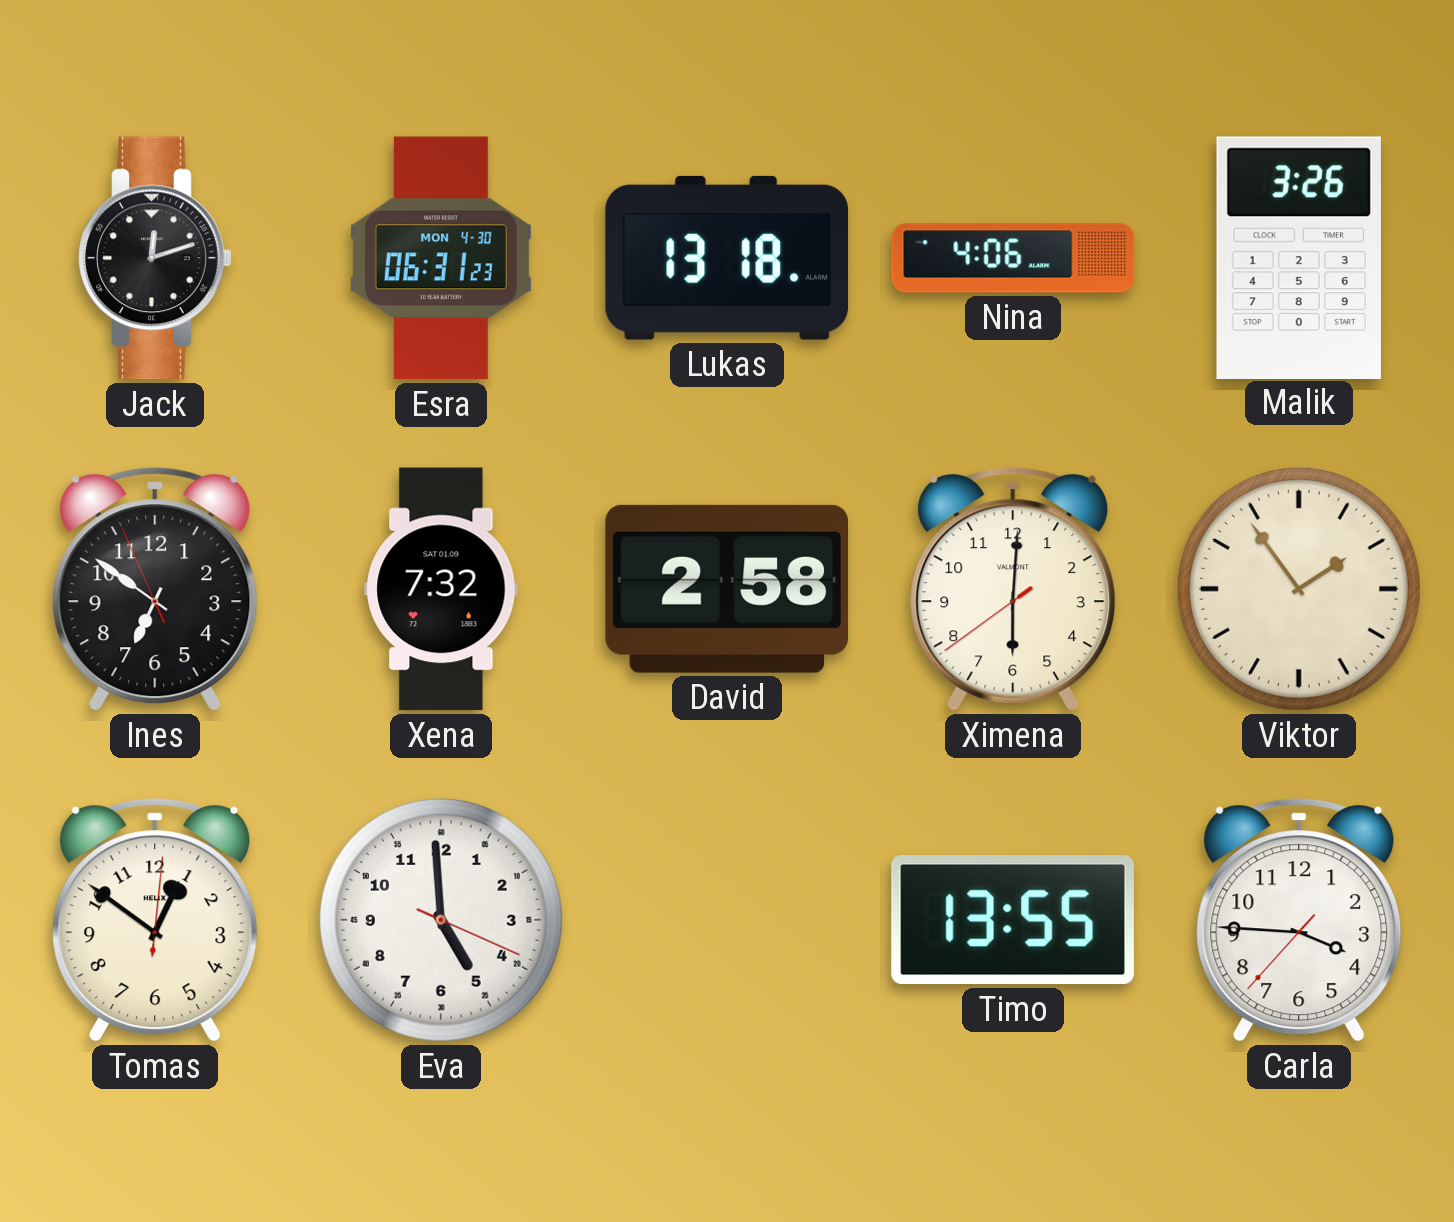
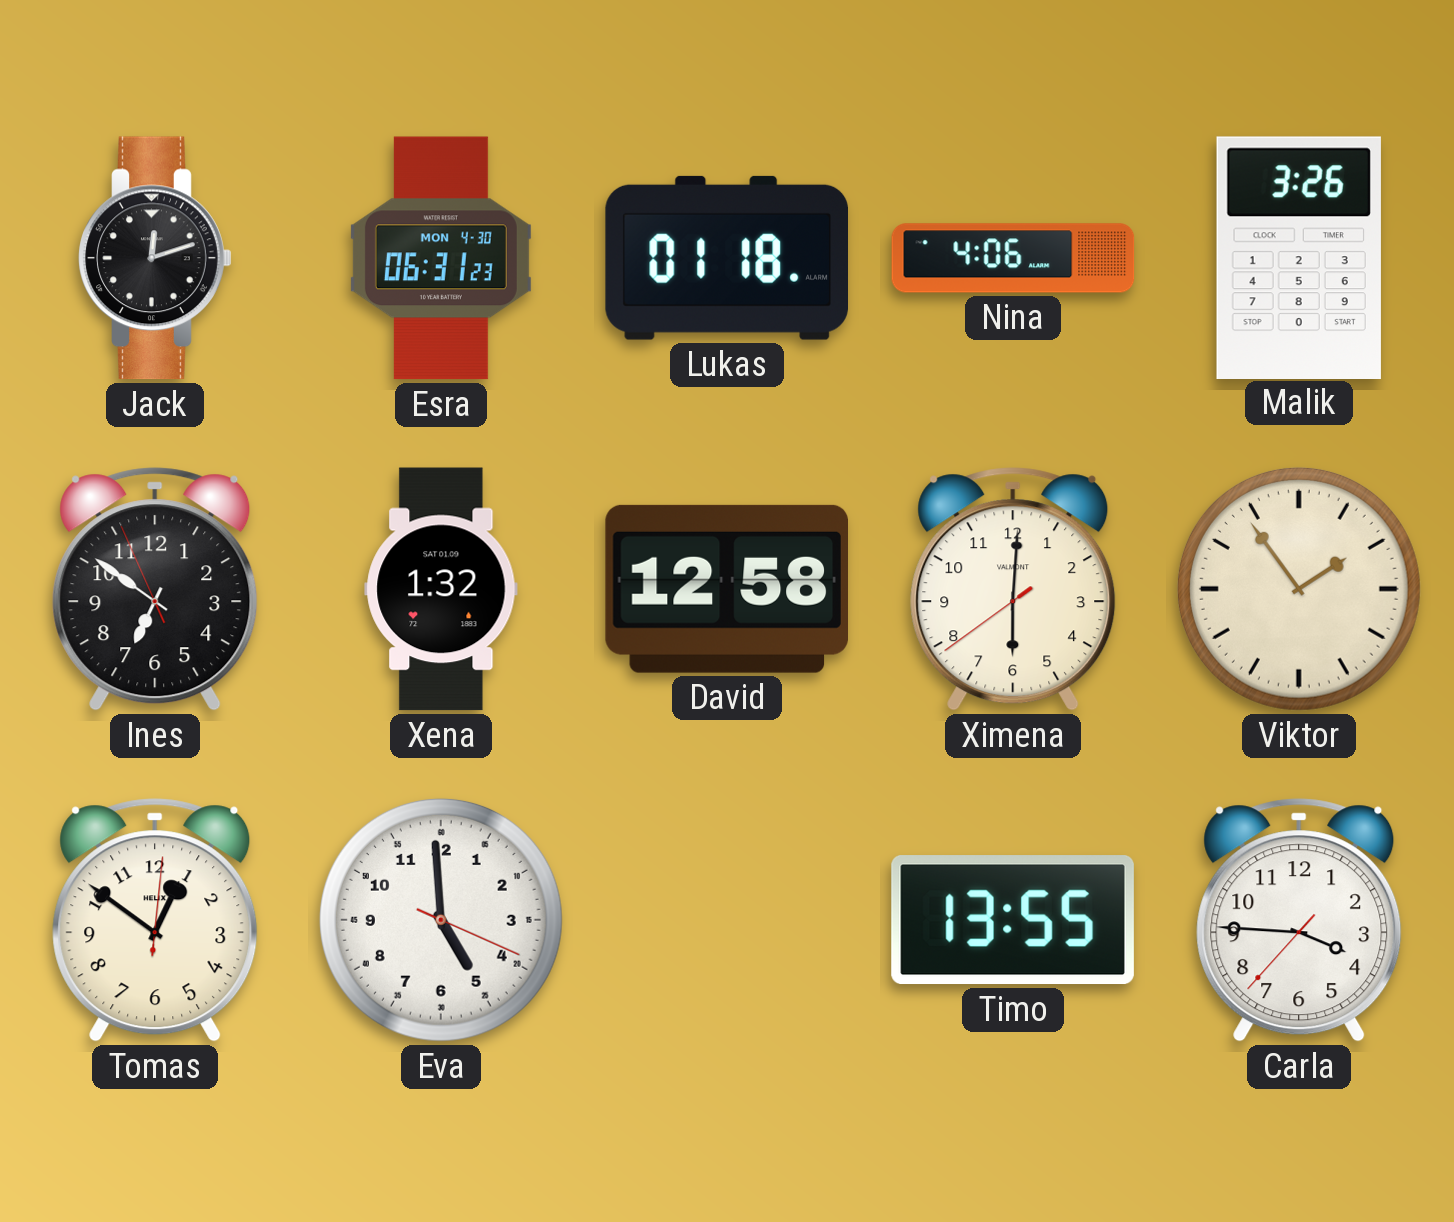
Lukas: 13:18 -> 01:18
Xena: 7:32 -> 1:32
David: 2:58 -> 12:58
